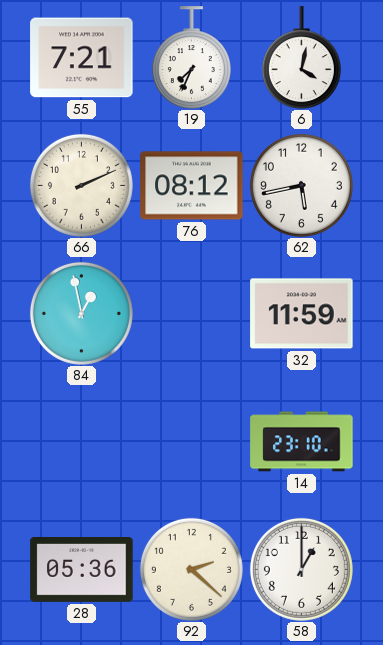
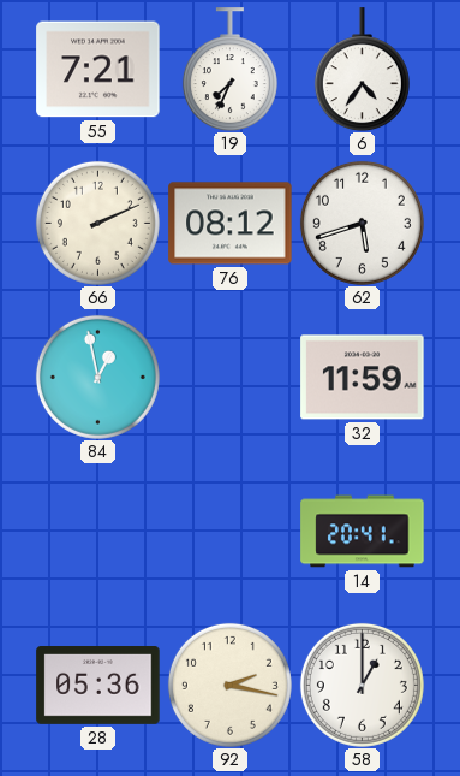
6: 4:02 -> 4:36
62: 5:43 -> 5:42
14: 23:10 -> 20:41
92: 2:22 -> 2:17
